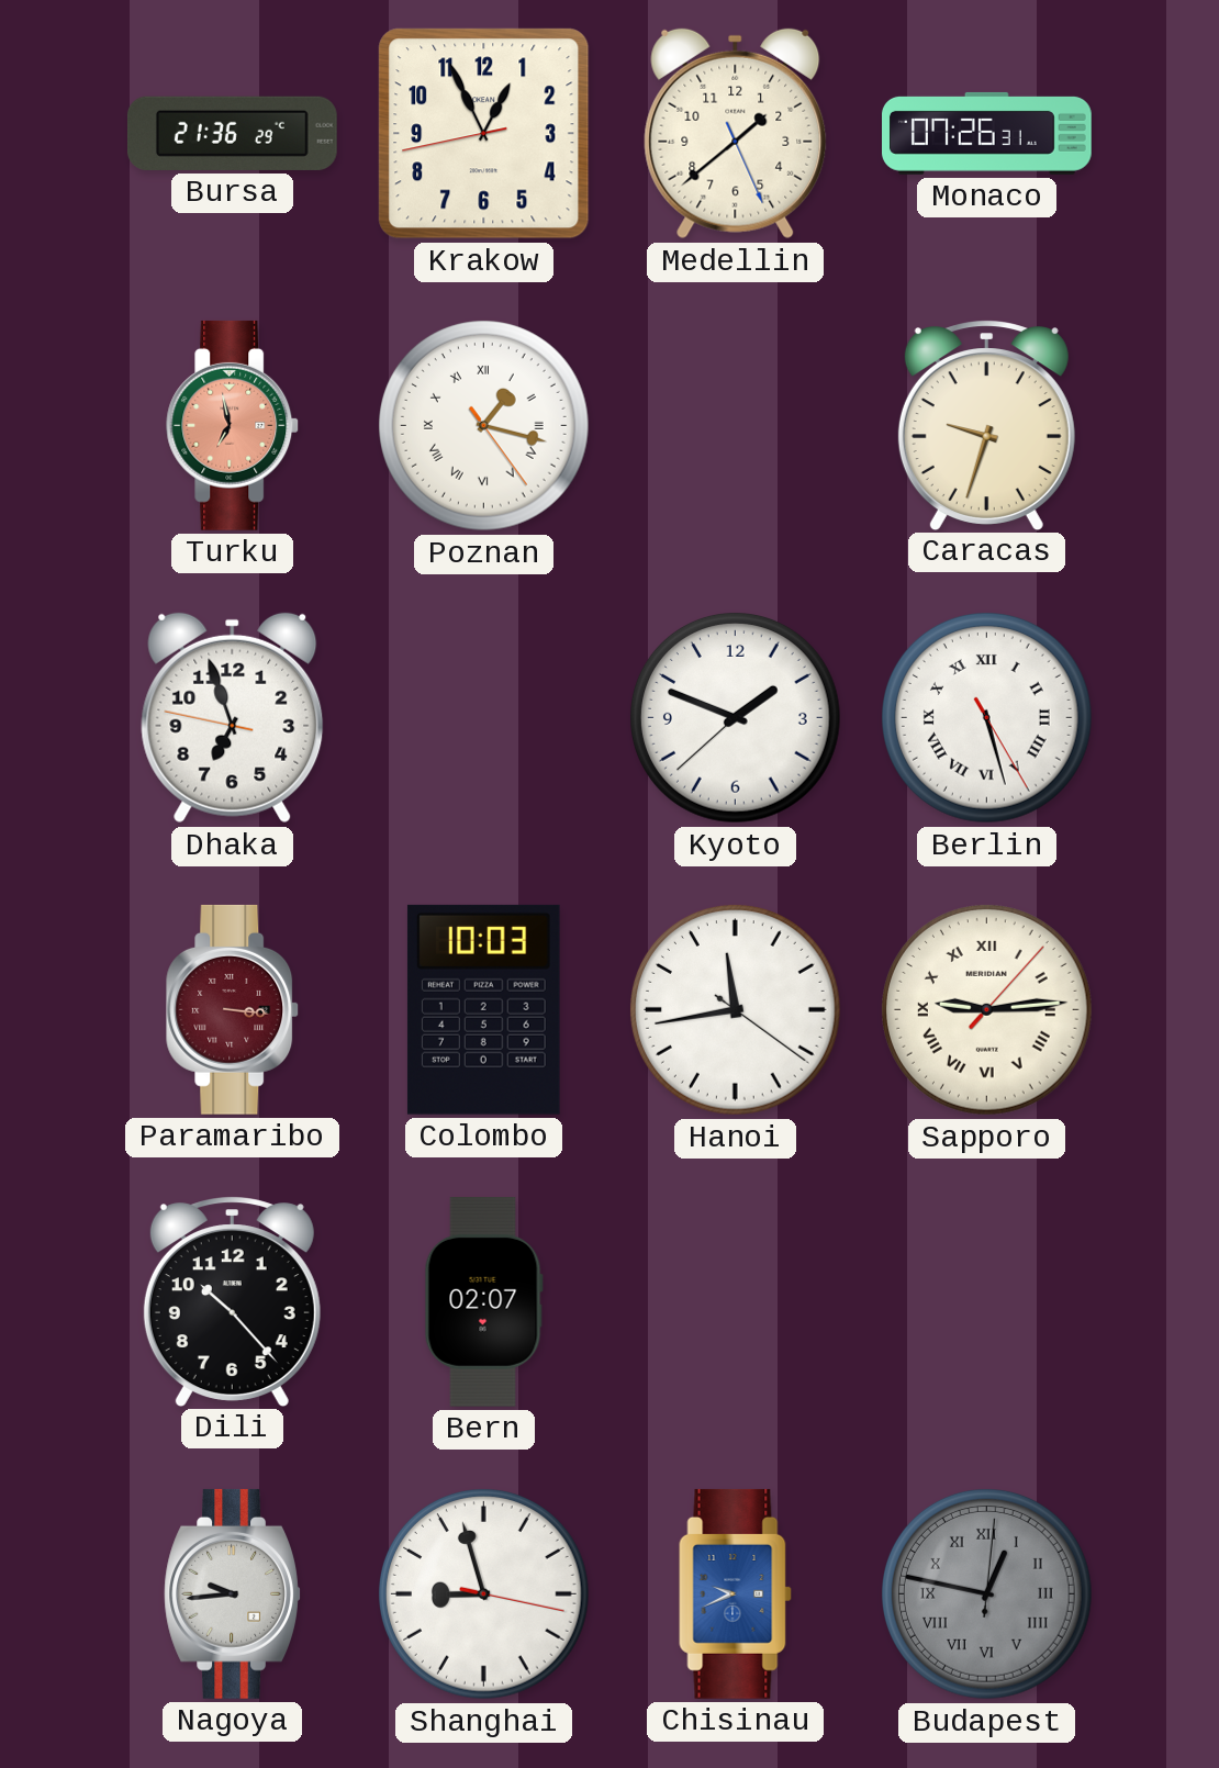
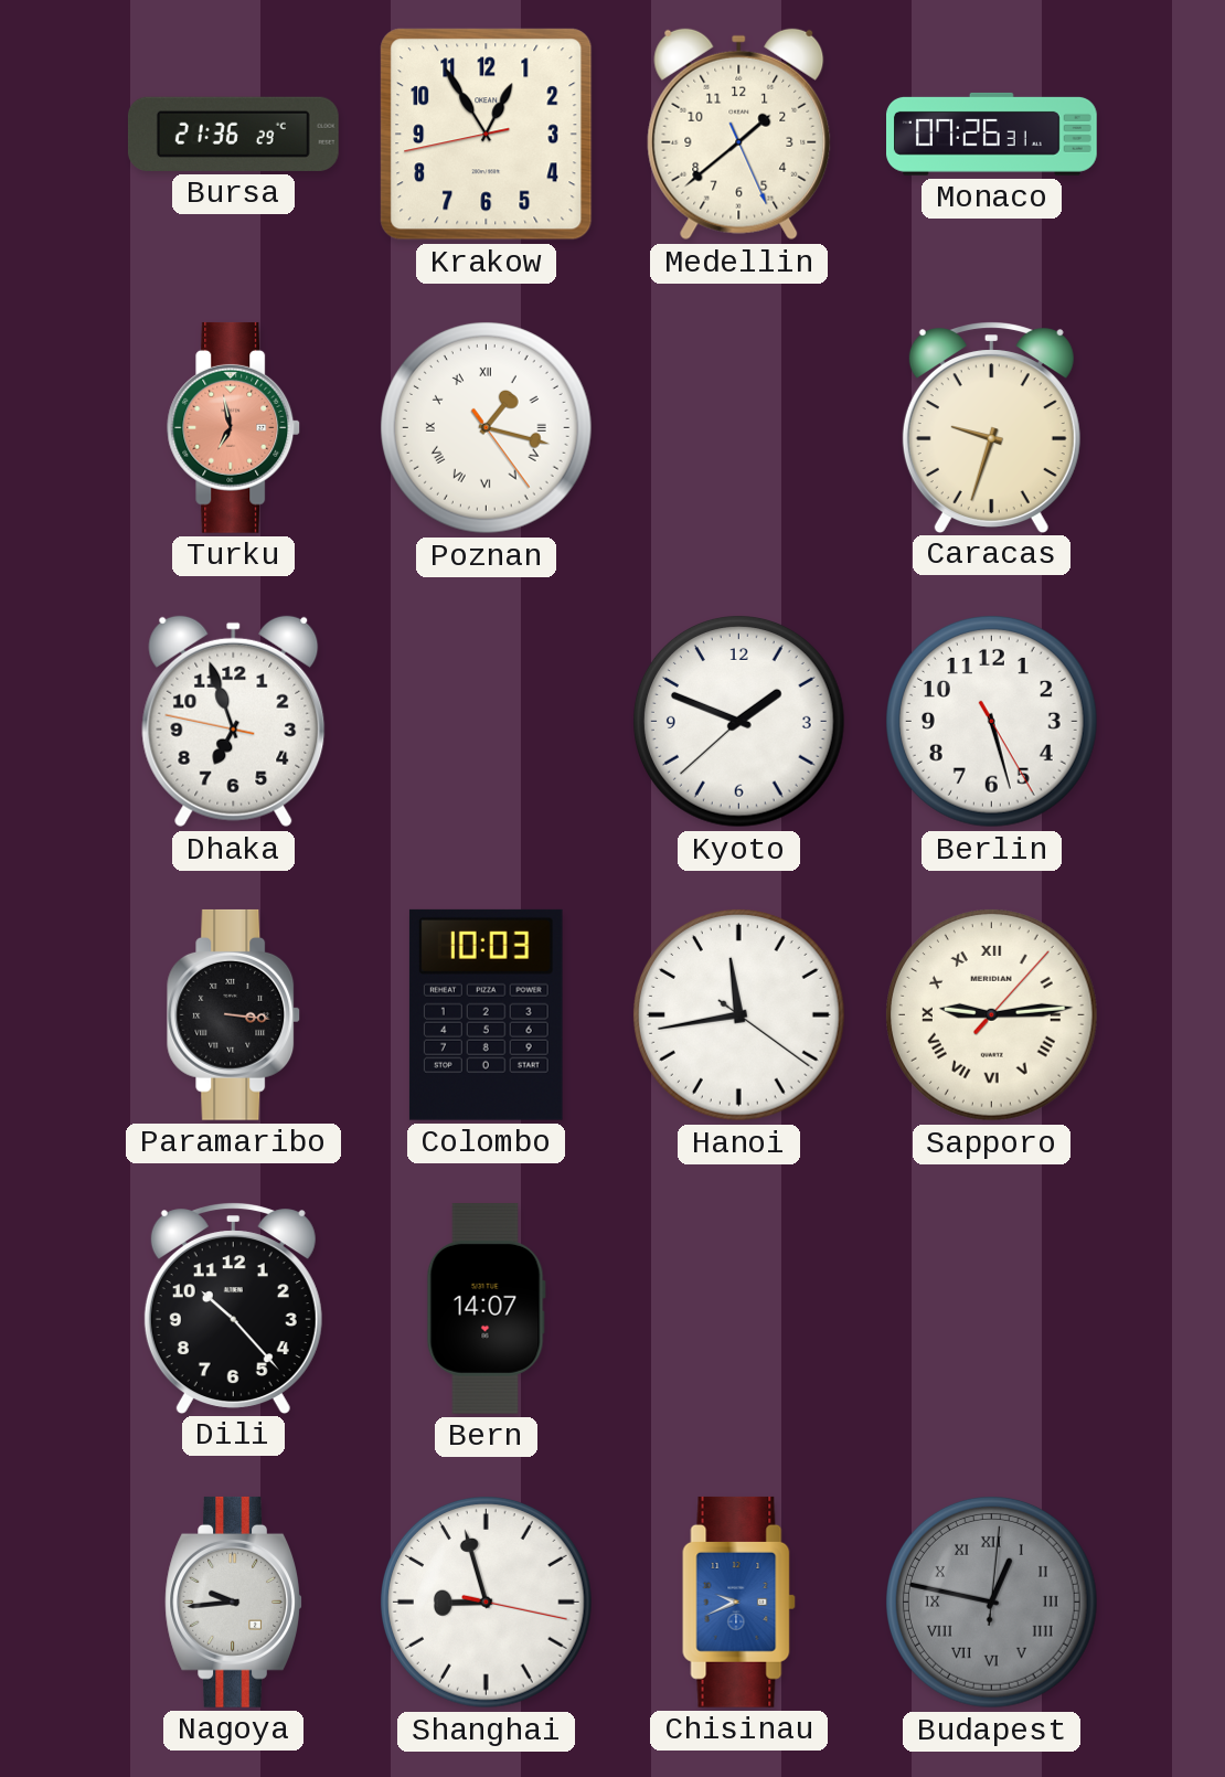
Krakow: 12:55 -> 12:54
Berlin numerals: Roman -> Arabic
Paramaribo dial: burgundy -> black
Bern: 02:07 -> 14:07
